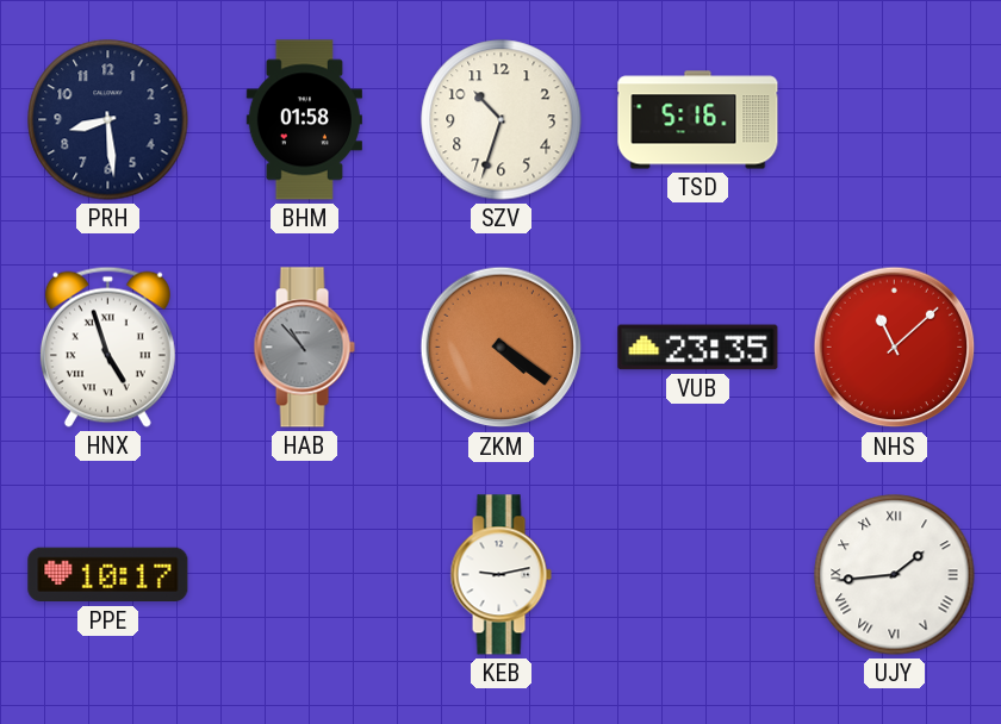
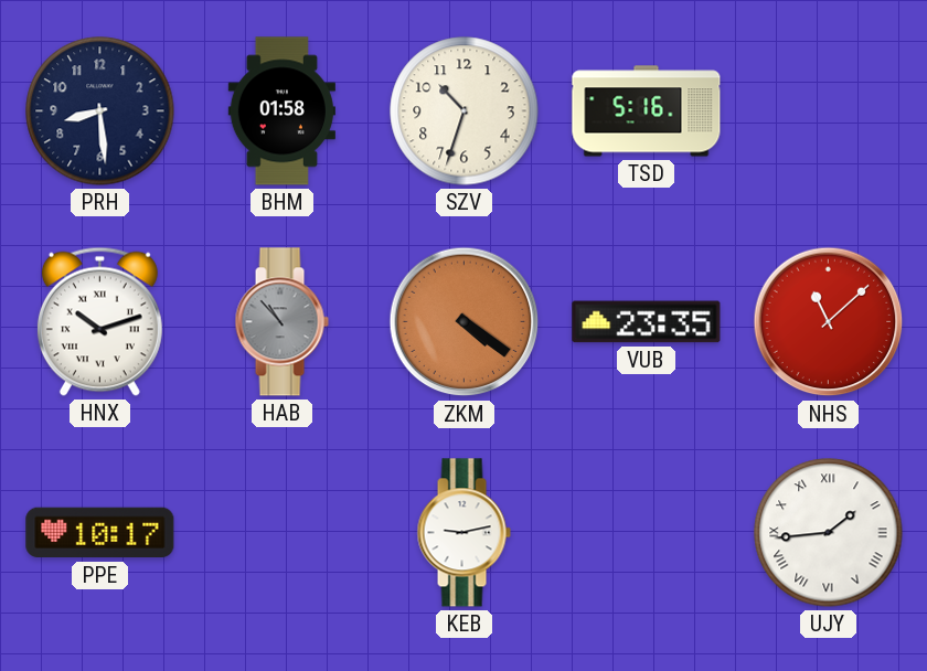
HNX: 4:57 -> 10:12
